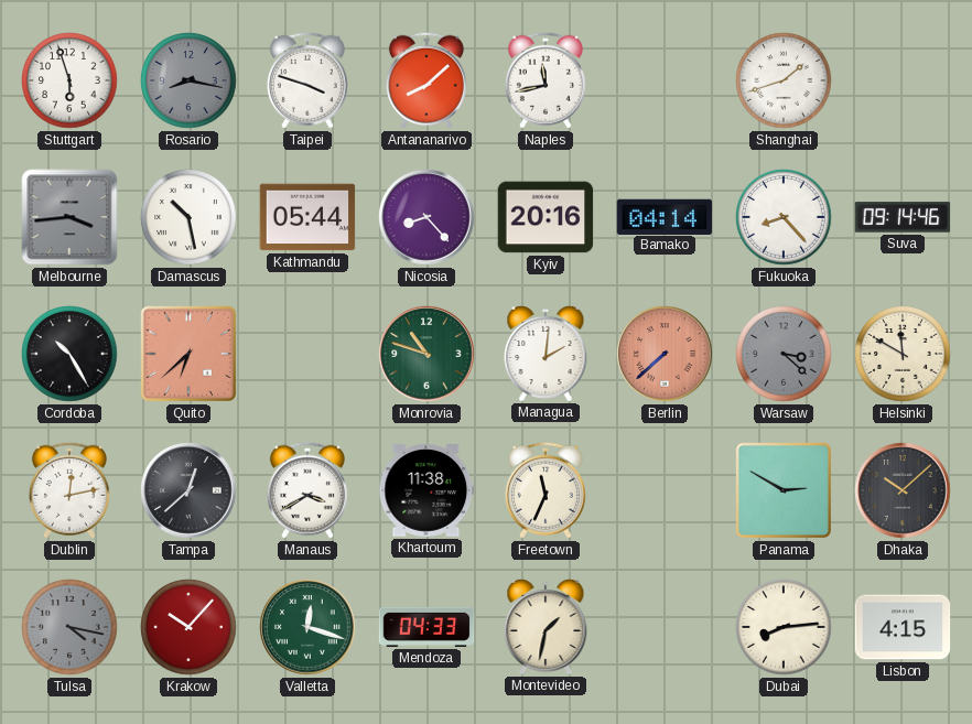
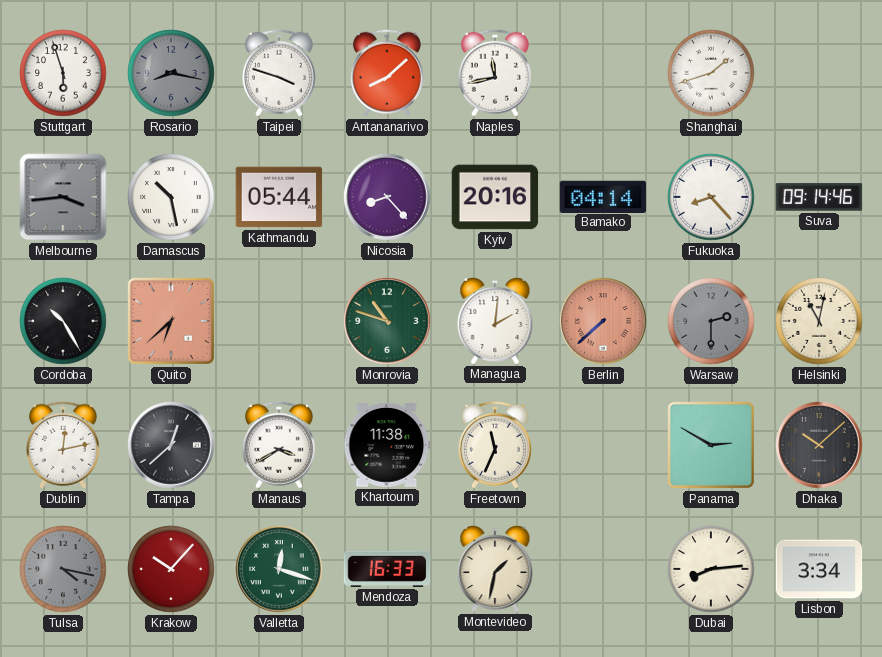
Warsaw: 3:22 -> 2:30
Helsinki: 11:50 -> 11:02
Mendoza: 04:33 -> 16:33
Lisbon: 4:15 -> 3:34
